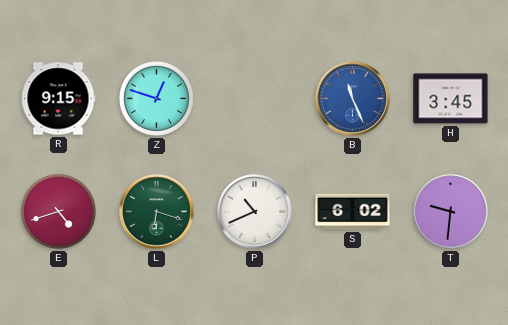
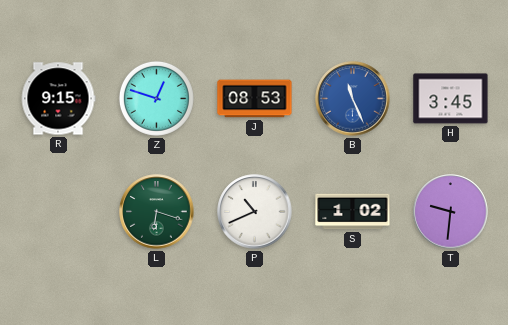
J: none -> 08:53
E: 4:42 -> none
S: 6:02 -> 1:02
